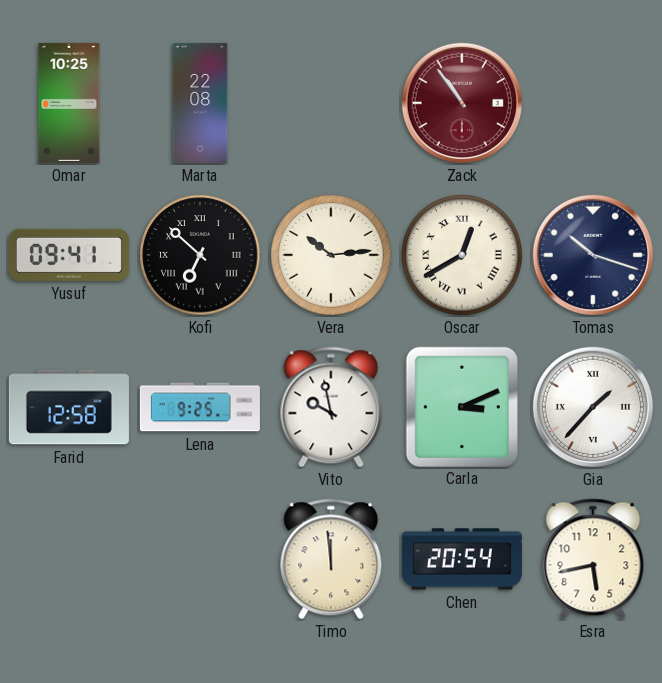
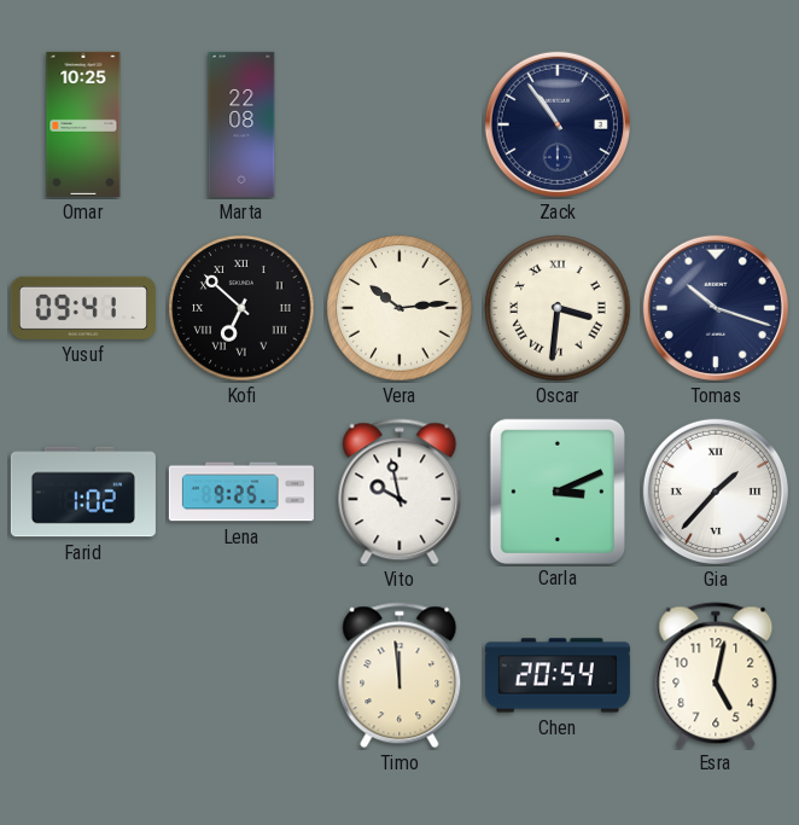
Zack dial: burgundy -> navy
Oscar: 12:40 -> 3:31
Farid: 12:58 -> 1:02
Esra: 5:43 -> 5:02
